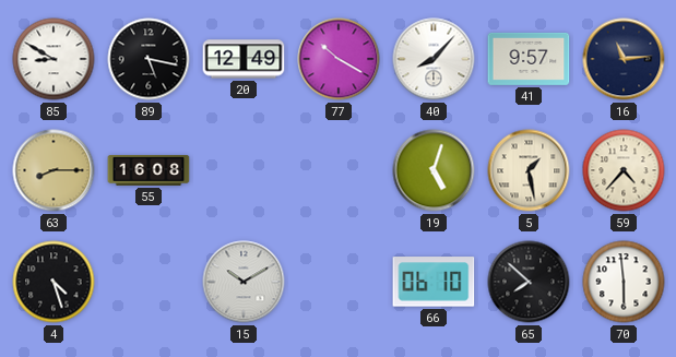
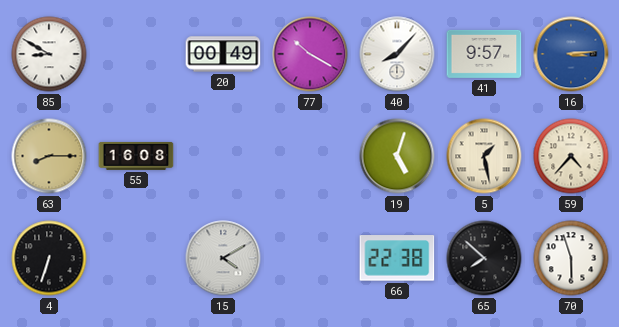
89: 5:17 -> none
20: 12:49 -> 00:49
16: 11:14 -> 3:14
16 dial: navy -> blue
4: 4:27 -> 6:33
15: 10:10 -> 4:10
66: 06:10 -> 22:38
70: 5:59 -> 5:57
